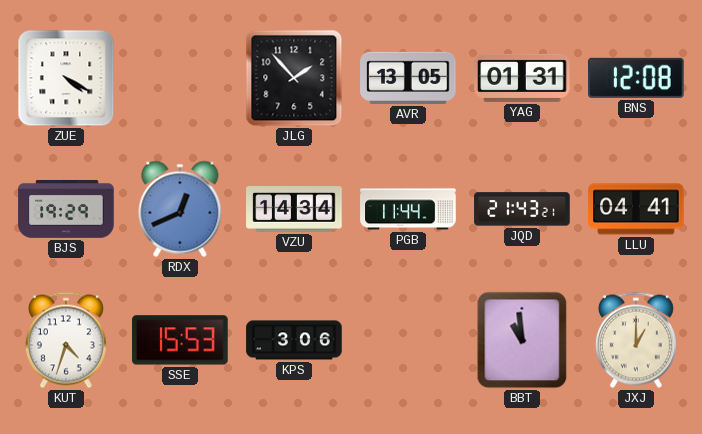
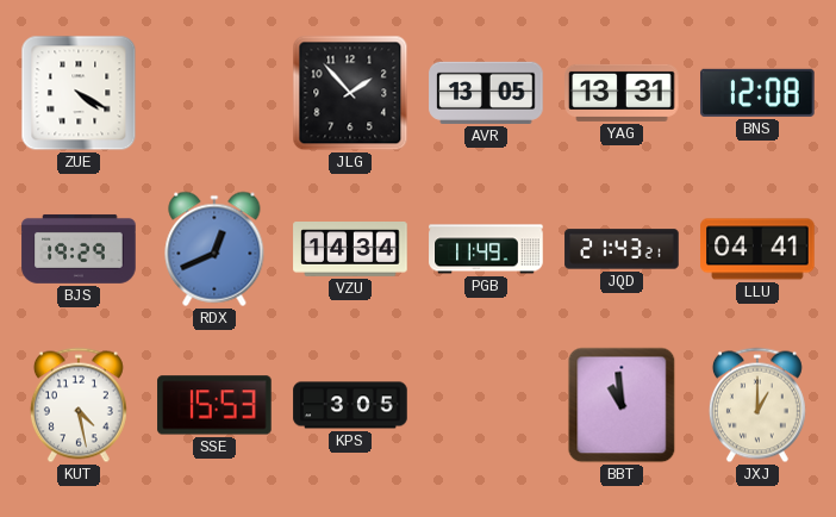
YAG: 01:31 -> 13:31
PGB: 11:44 -> 11:49
KUT: 4:33 -> 4:28
KPS: 3:06 -> 3:05
